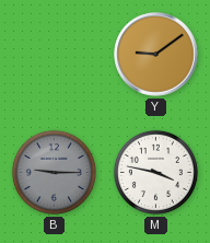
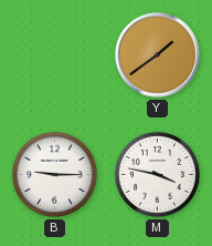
Y: 9:09 -> 1:39
B dial: grey -> white
